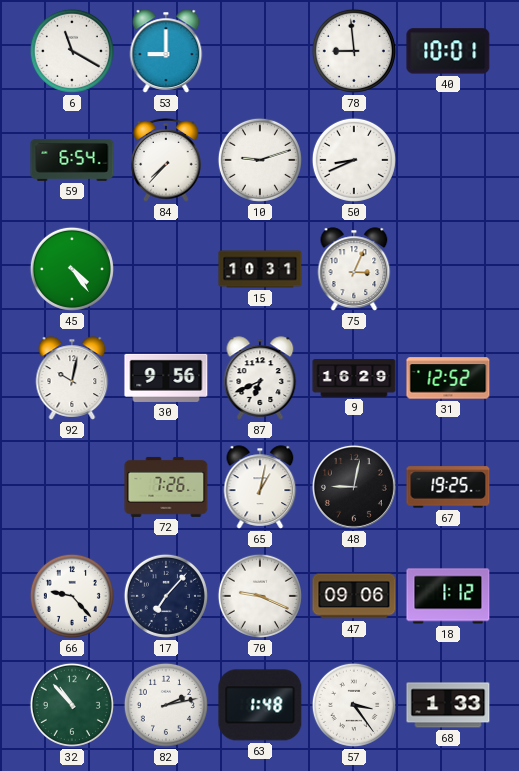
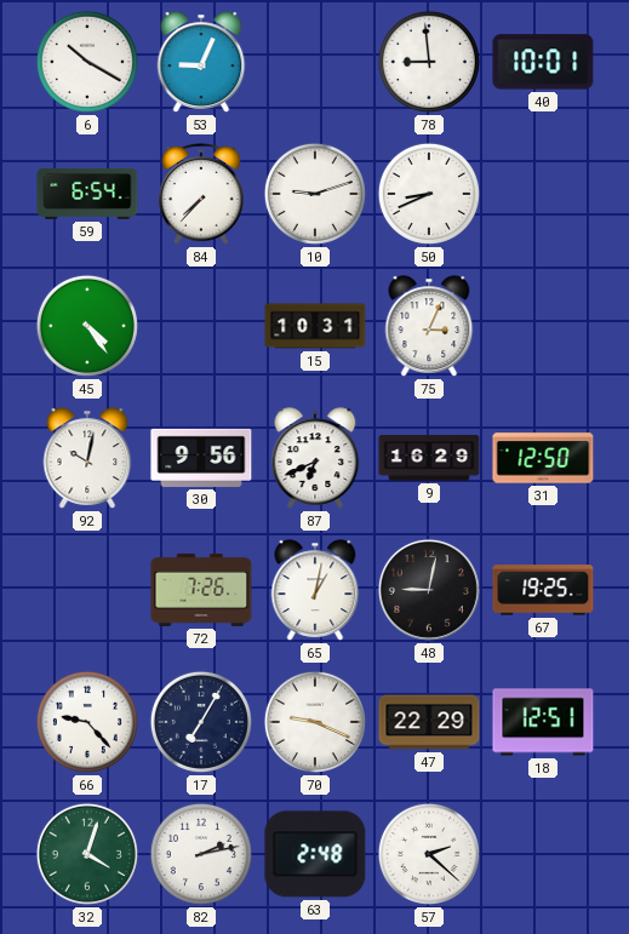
6: 11:20 -> 10:20
53: 9:00 -> 9:04
31: 12:52 -> 12:50
17: 7:07 -> 7:05
47: 09:06 -> 22:29
18: 1:12 -> 12:51
32: 10:53 -> 4:03
63: 1:48 -> 2:48
57: 3:24 -> 2:22
68: 1:33 -> none
